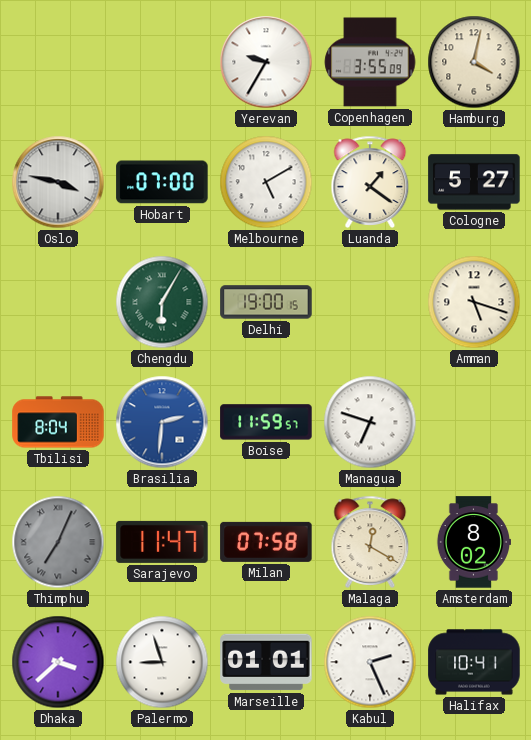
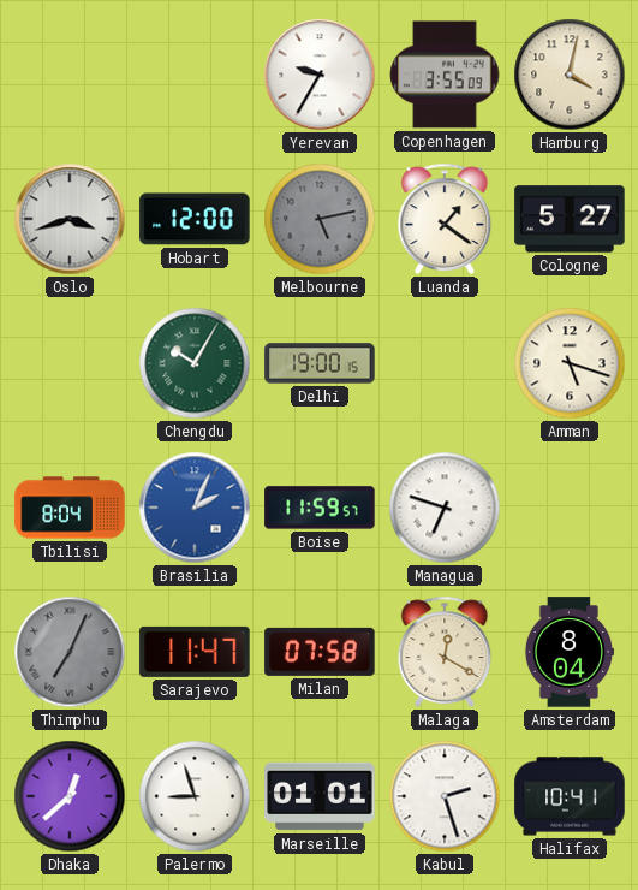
Oslo: 3:47 -> 3:42
Hobart: 07:00 -> 12:00
Melbourne: 5:10 -> 5:13
Melbourne dial: white -> grey
Chengdu: 6:05 -> 10:05
Brasilia: 2:31 -> 2:04
Amsterdam: 8:02 -> 8:04
Dhaka: 3:38 -> 12:38
Kabul: 2:26 -> 2:27
